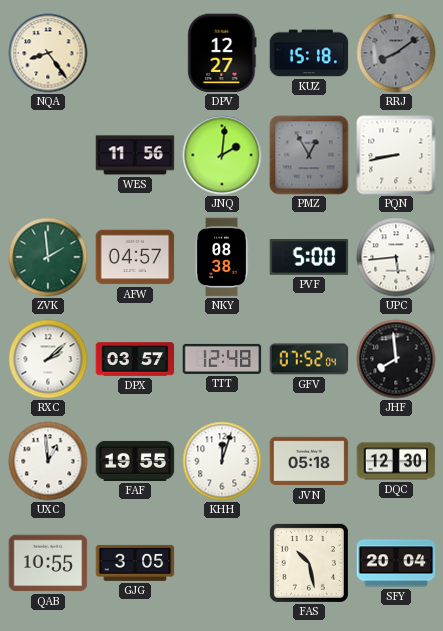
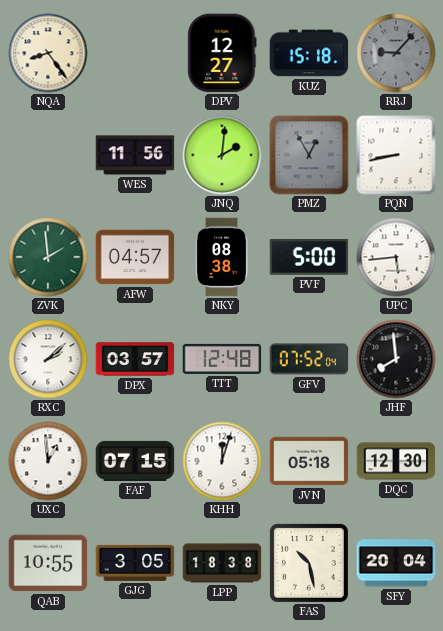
RRJ: 8:09 -> 9:07
FAF: 19:55 -> 07:15
LPP: none -> 18:38
